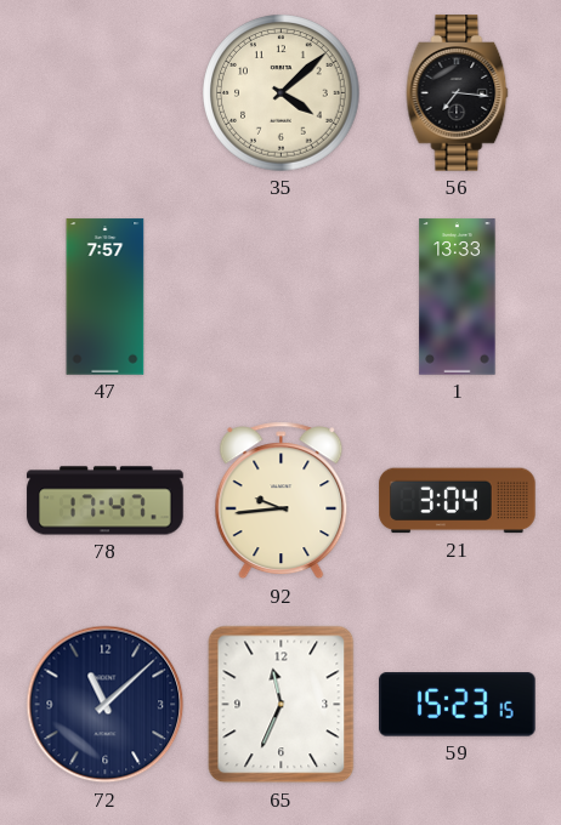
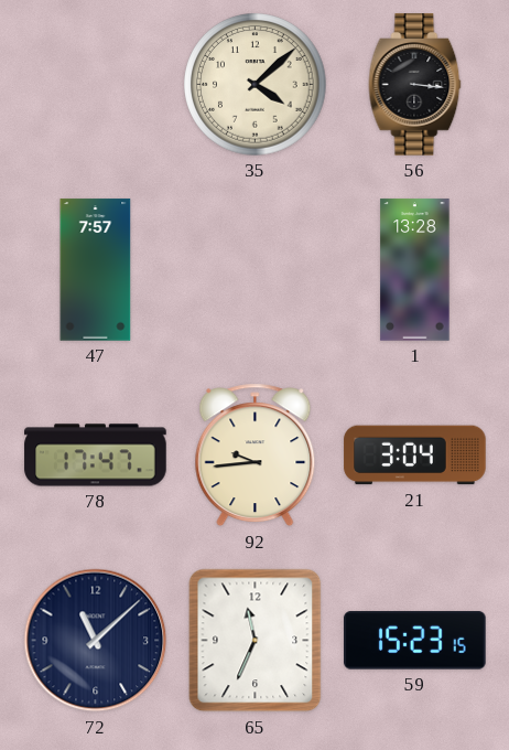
56: 7:16 -> 3:16
1: 13:33 -> 13:28
